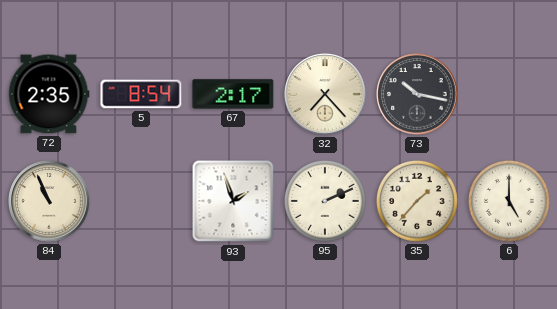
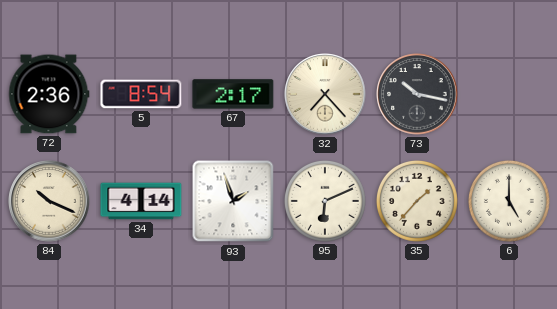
72: 2:35 -> 2:36
84: 10:56 -> 10:19
34: none -> 4:14
95: 2:11 -> 6:11
